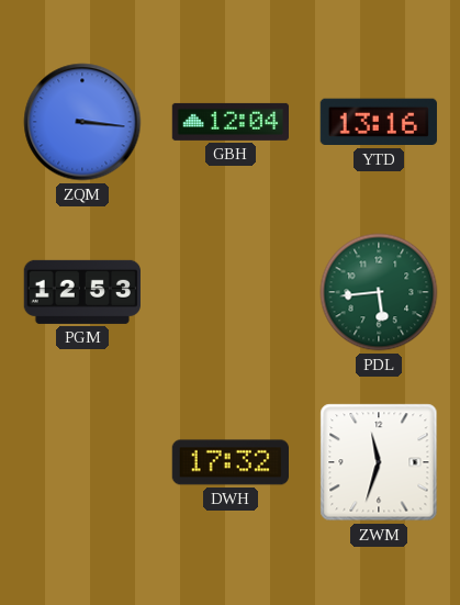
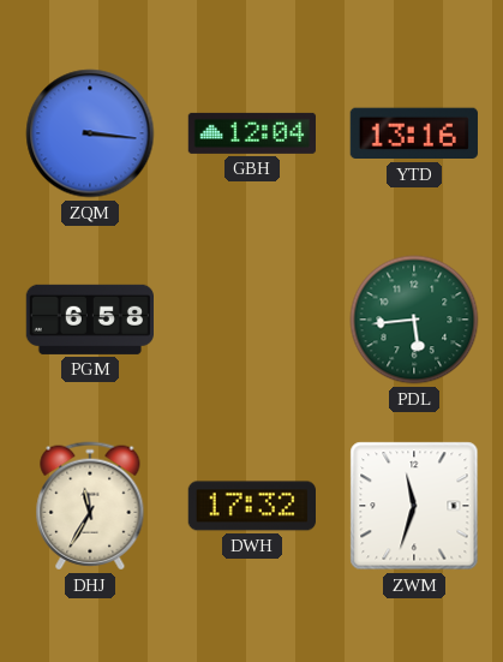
PGM: 12:53 -> 6:58
DHJ: none -> 11:35
